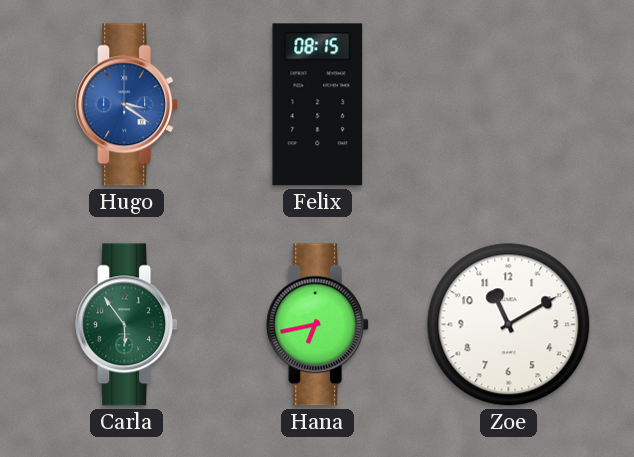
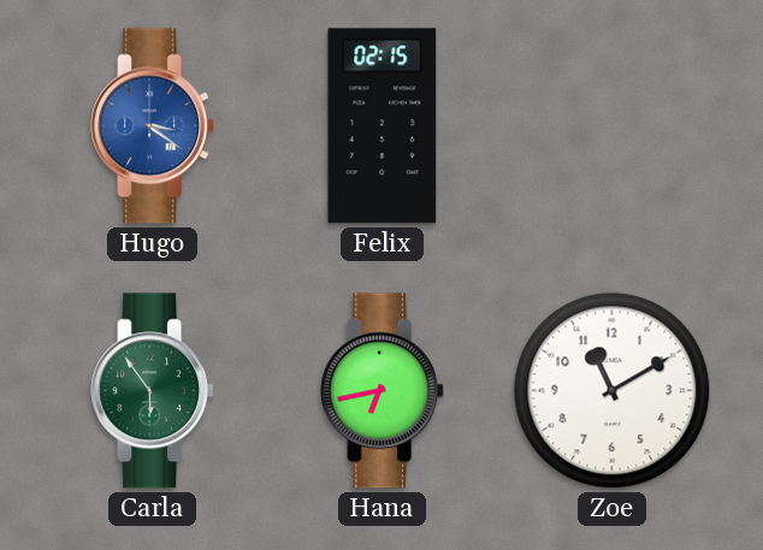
Felix: 08:15 -> 02:15
